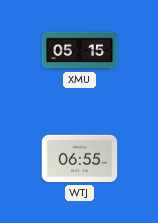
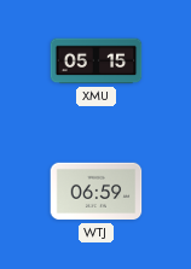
WTJ: 06:55 -> 06:59
